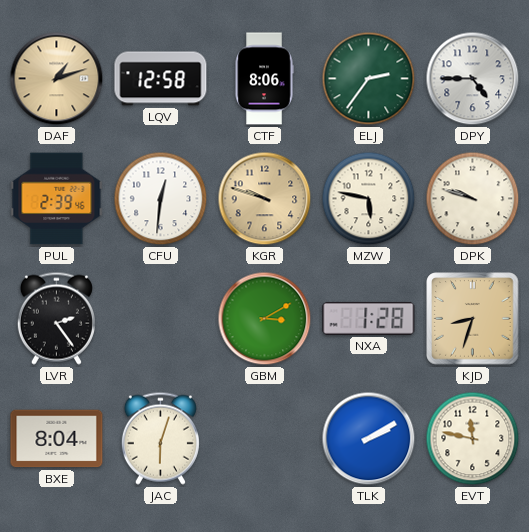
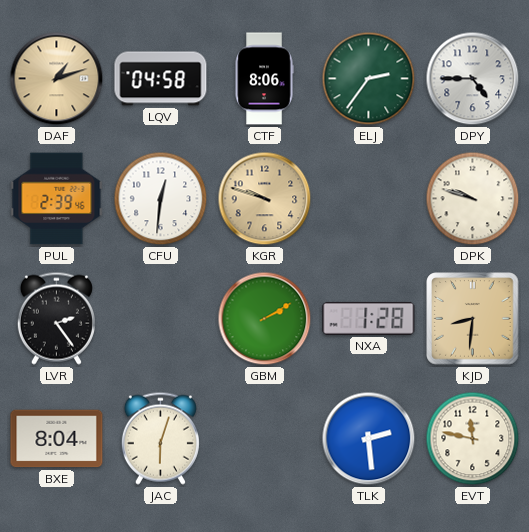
LQV: 12:58 -> 04:58
MZW: 5:47 -> none
GBM: 3:10 -> 2:10
KJD: 8:33 -> 8:31
TLK: 2:10 -> 2:29
